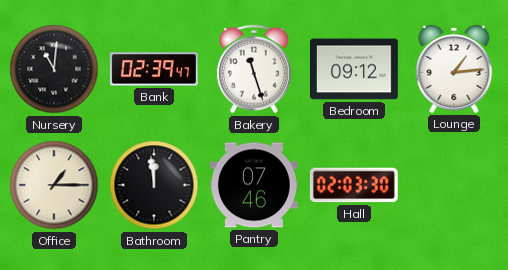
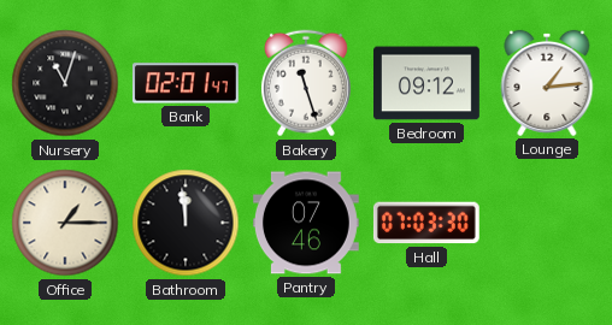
Nursery: 11:01 -> 11:03
Bank: 02:39 -> 02:01
Hall: 02:03 -> 07:03
